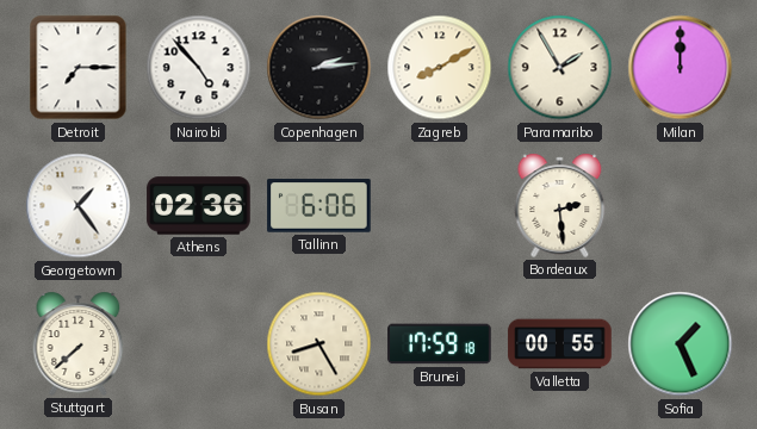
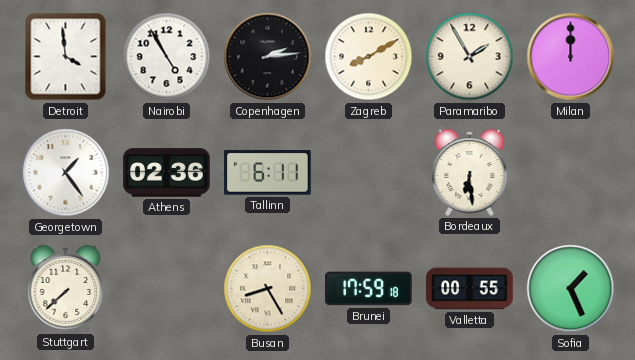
Detroit: 7:15 -> 3:59
Nairobi: 4:53 -> 4:55
Tallinn: 6:06 -> 6:11
Bordeaux: 2:29 -> 6:29
